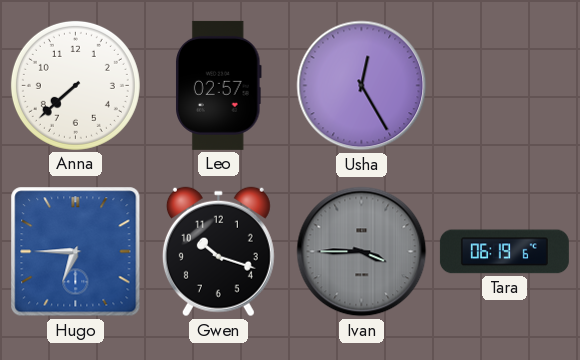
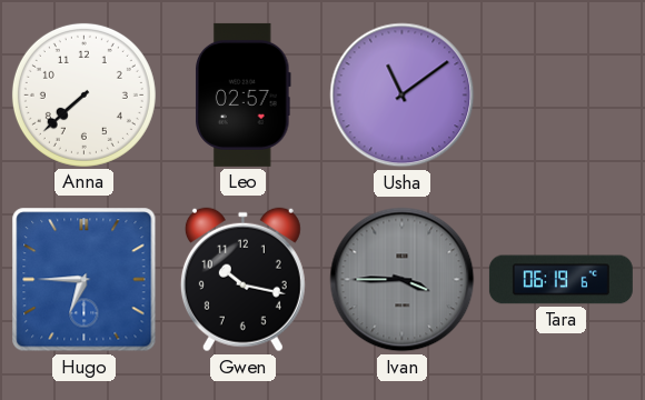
Usha: 12:25 -> 11:09
Gwen: 10:18 -> 10:17
